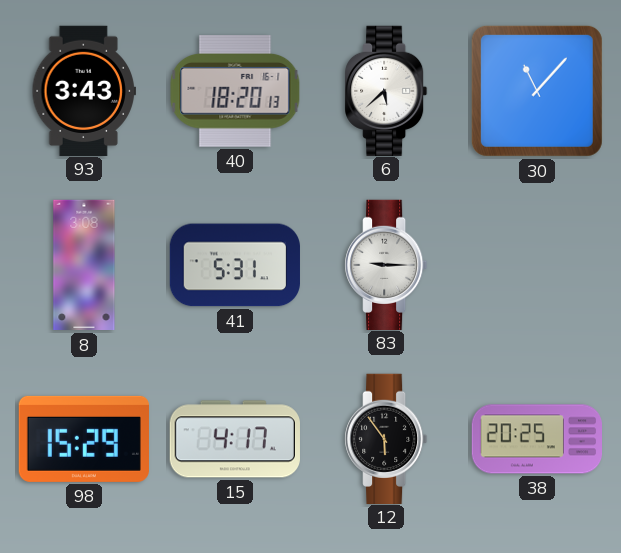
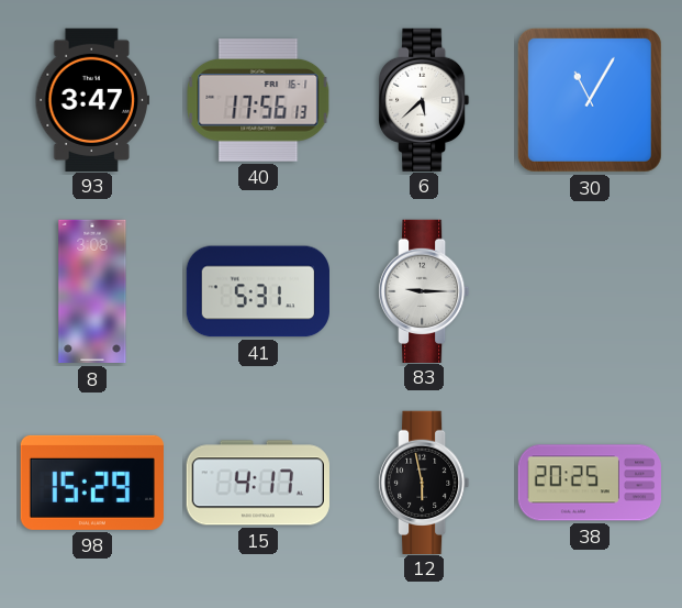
93: 3:43 -> 3:47
40: 18:20 -> 17:56
30: 11:07 -> 11:05
12: 5:54 -> 5:58
